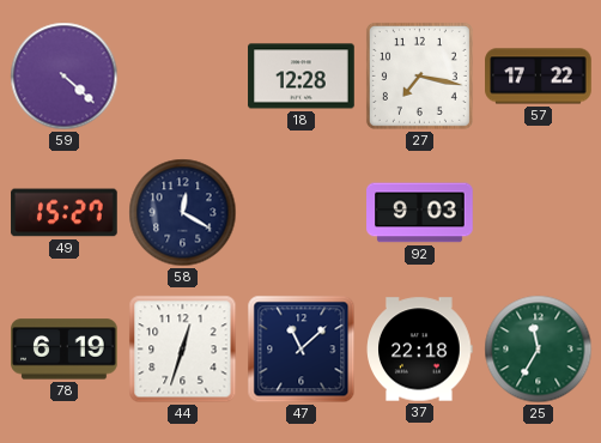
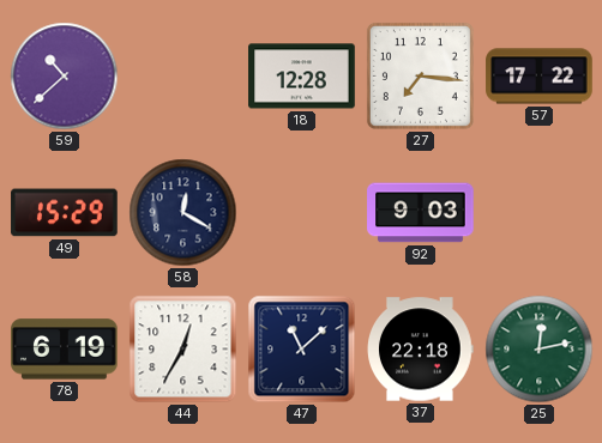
59: 4:22 -> 10:38
27: 7:17 -> 7:16
49: 15:27 -> 15:29
44: 12:33 -> 12:35
25: 11:35 -> 12:13
